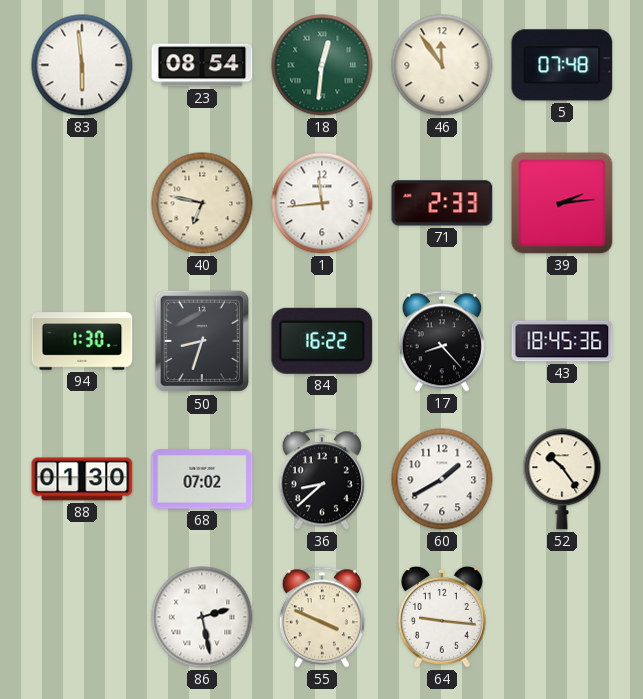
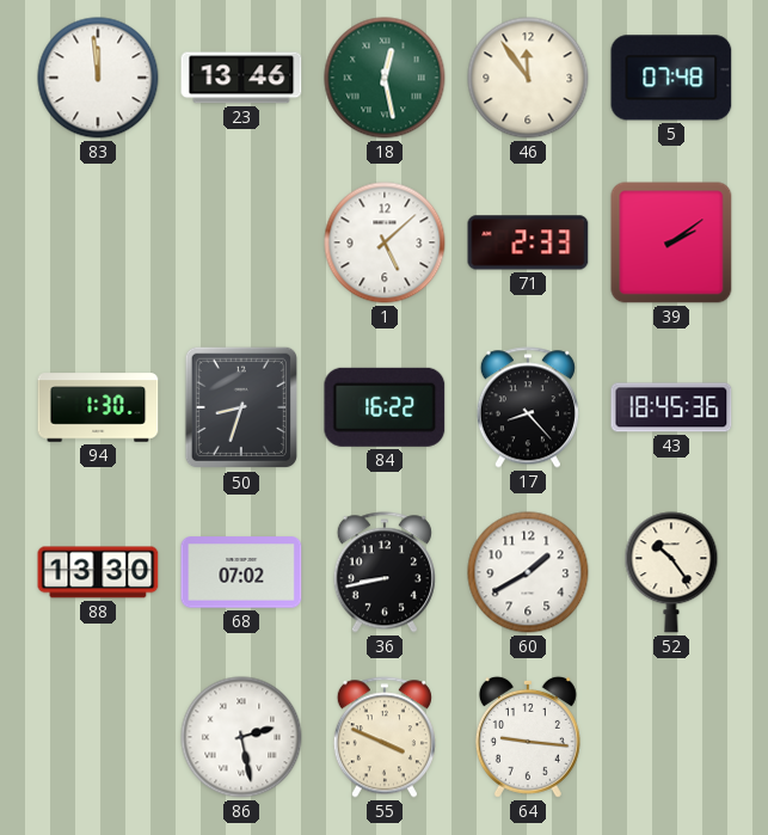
83: 5:59 -> 11:59
23: 08:54 -> 13:46
18: 12:31 -> 12:28
40: 6:47 -> none
1: 11:44 -> 5:08
39: 2:14 -> 2:09
88: 01:30 -> 13:30
36: 8:38 -> 8:43
